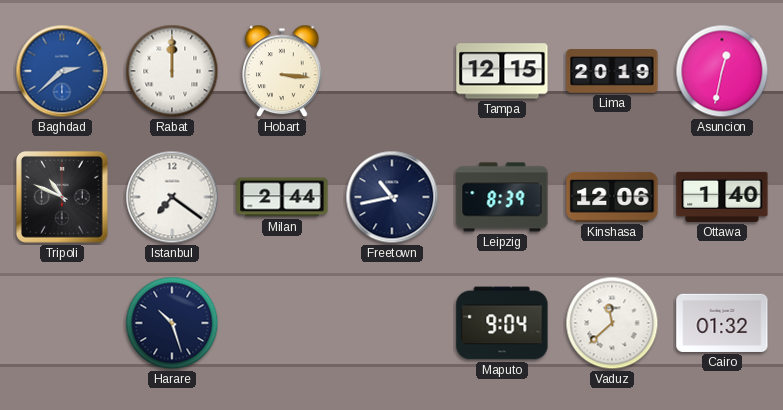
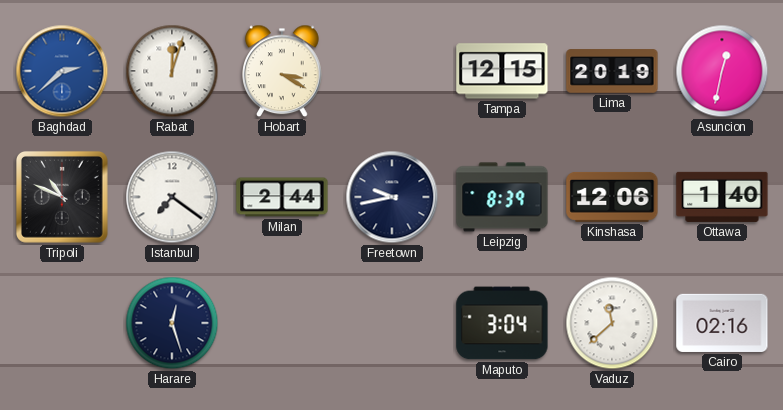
Rabat: 12:00 -> 12:03
Hobart: 3:16 -> 3:20
Freetown: 10:43 -> 9:43
Harare: 10:27 -> 12:27
Maputo: 9:04 -> 3:04
Cairo: 01:32 -> 02:16
